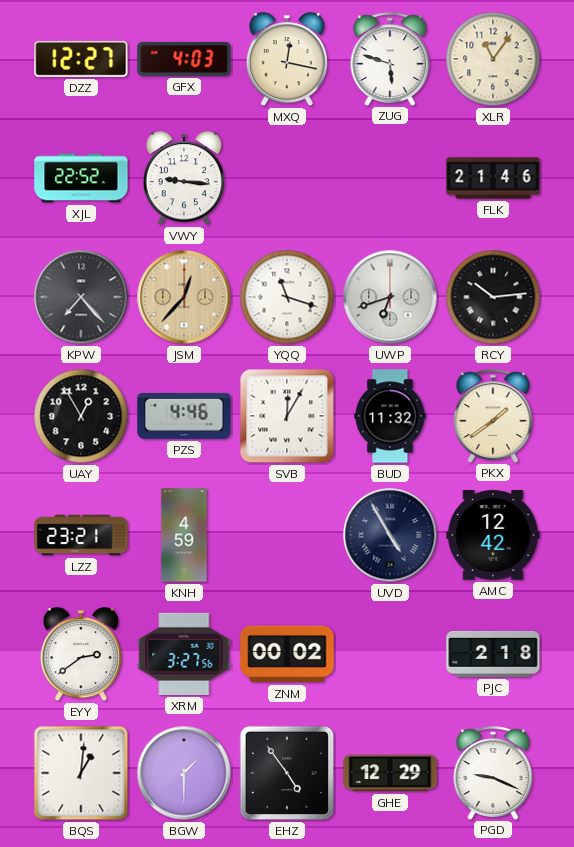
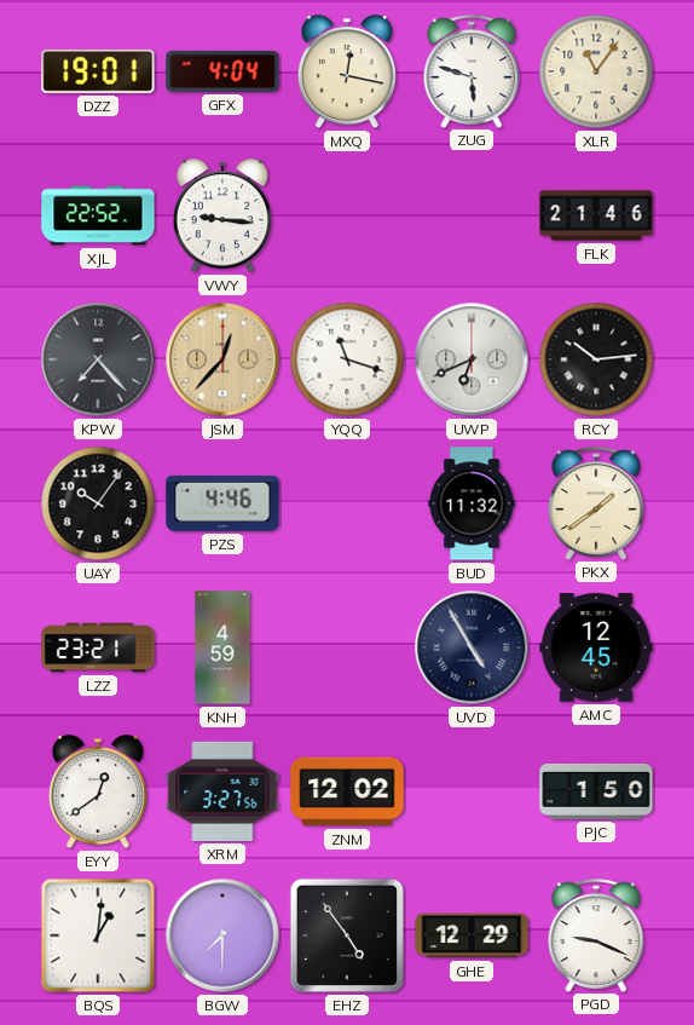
DZZ: 12:27 -> 19:01
GFX: 4:03 -> 4:04
UWP: 6:42 -> 6:41
UAY: 12:55 -> 10:06
SVB: 12:05 -> none
AMC: 12:42 -> 12:45
EYY: 2:39 -> 12:39
ZNM: 00:02 -> 12:02
PJC: 2:18 -> 1:50
BGW: 1:30 -> 7:30
